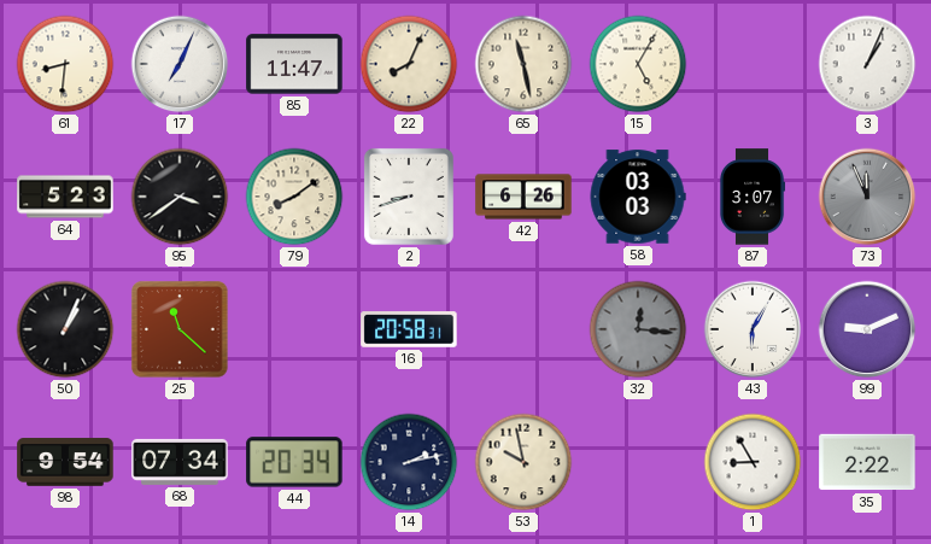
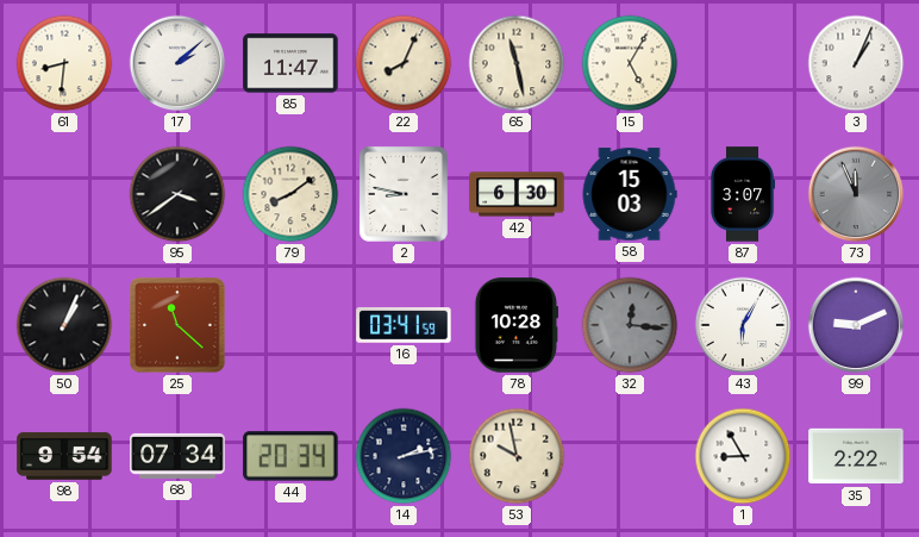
17: 7:04 -> 2:08
64: 5:23 -> none
2: 8:42 -> 8:47
42: 6:26 -> 6:30
58: 03:03 -> 15:03
16: 20:58 -> 03:41
78: none -> 10:28
